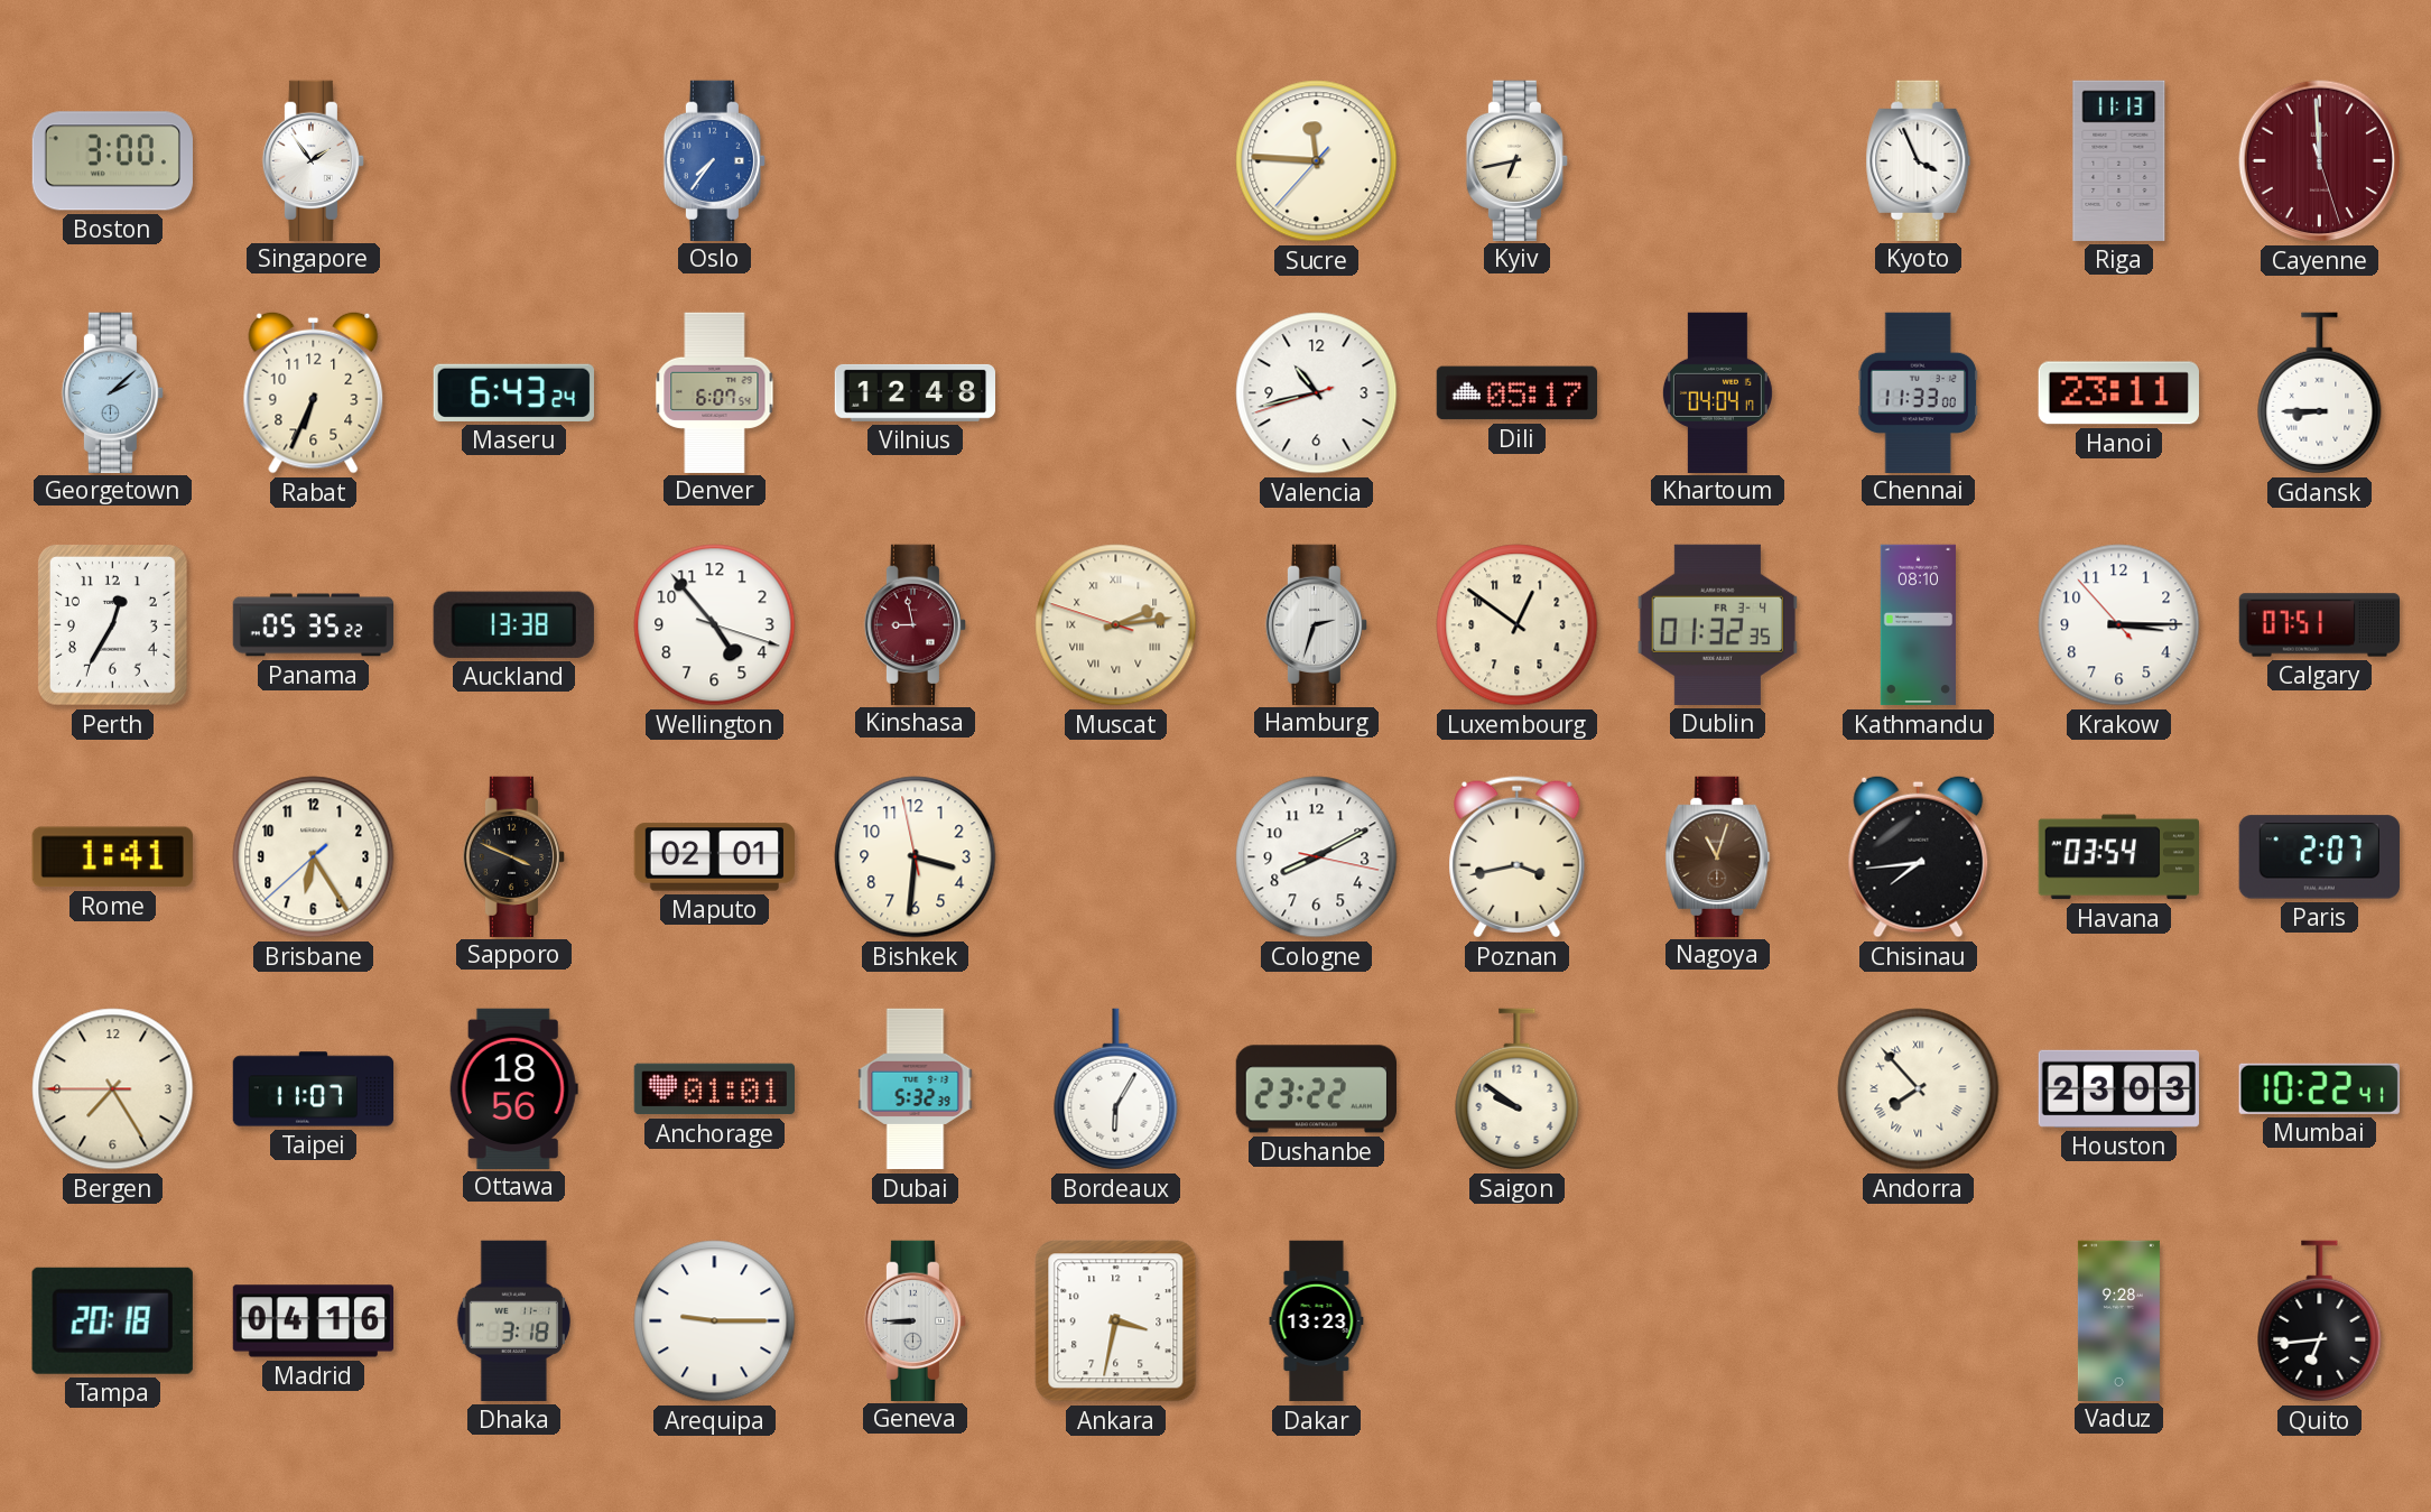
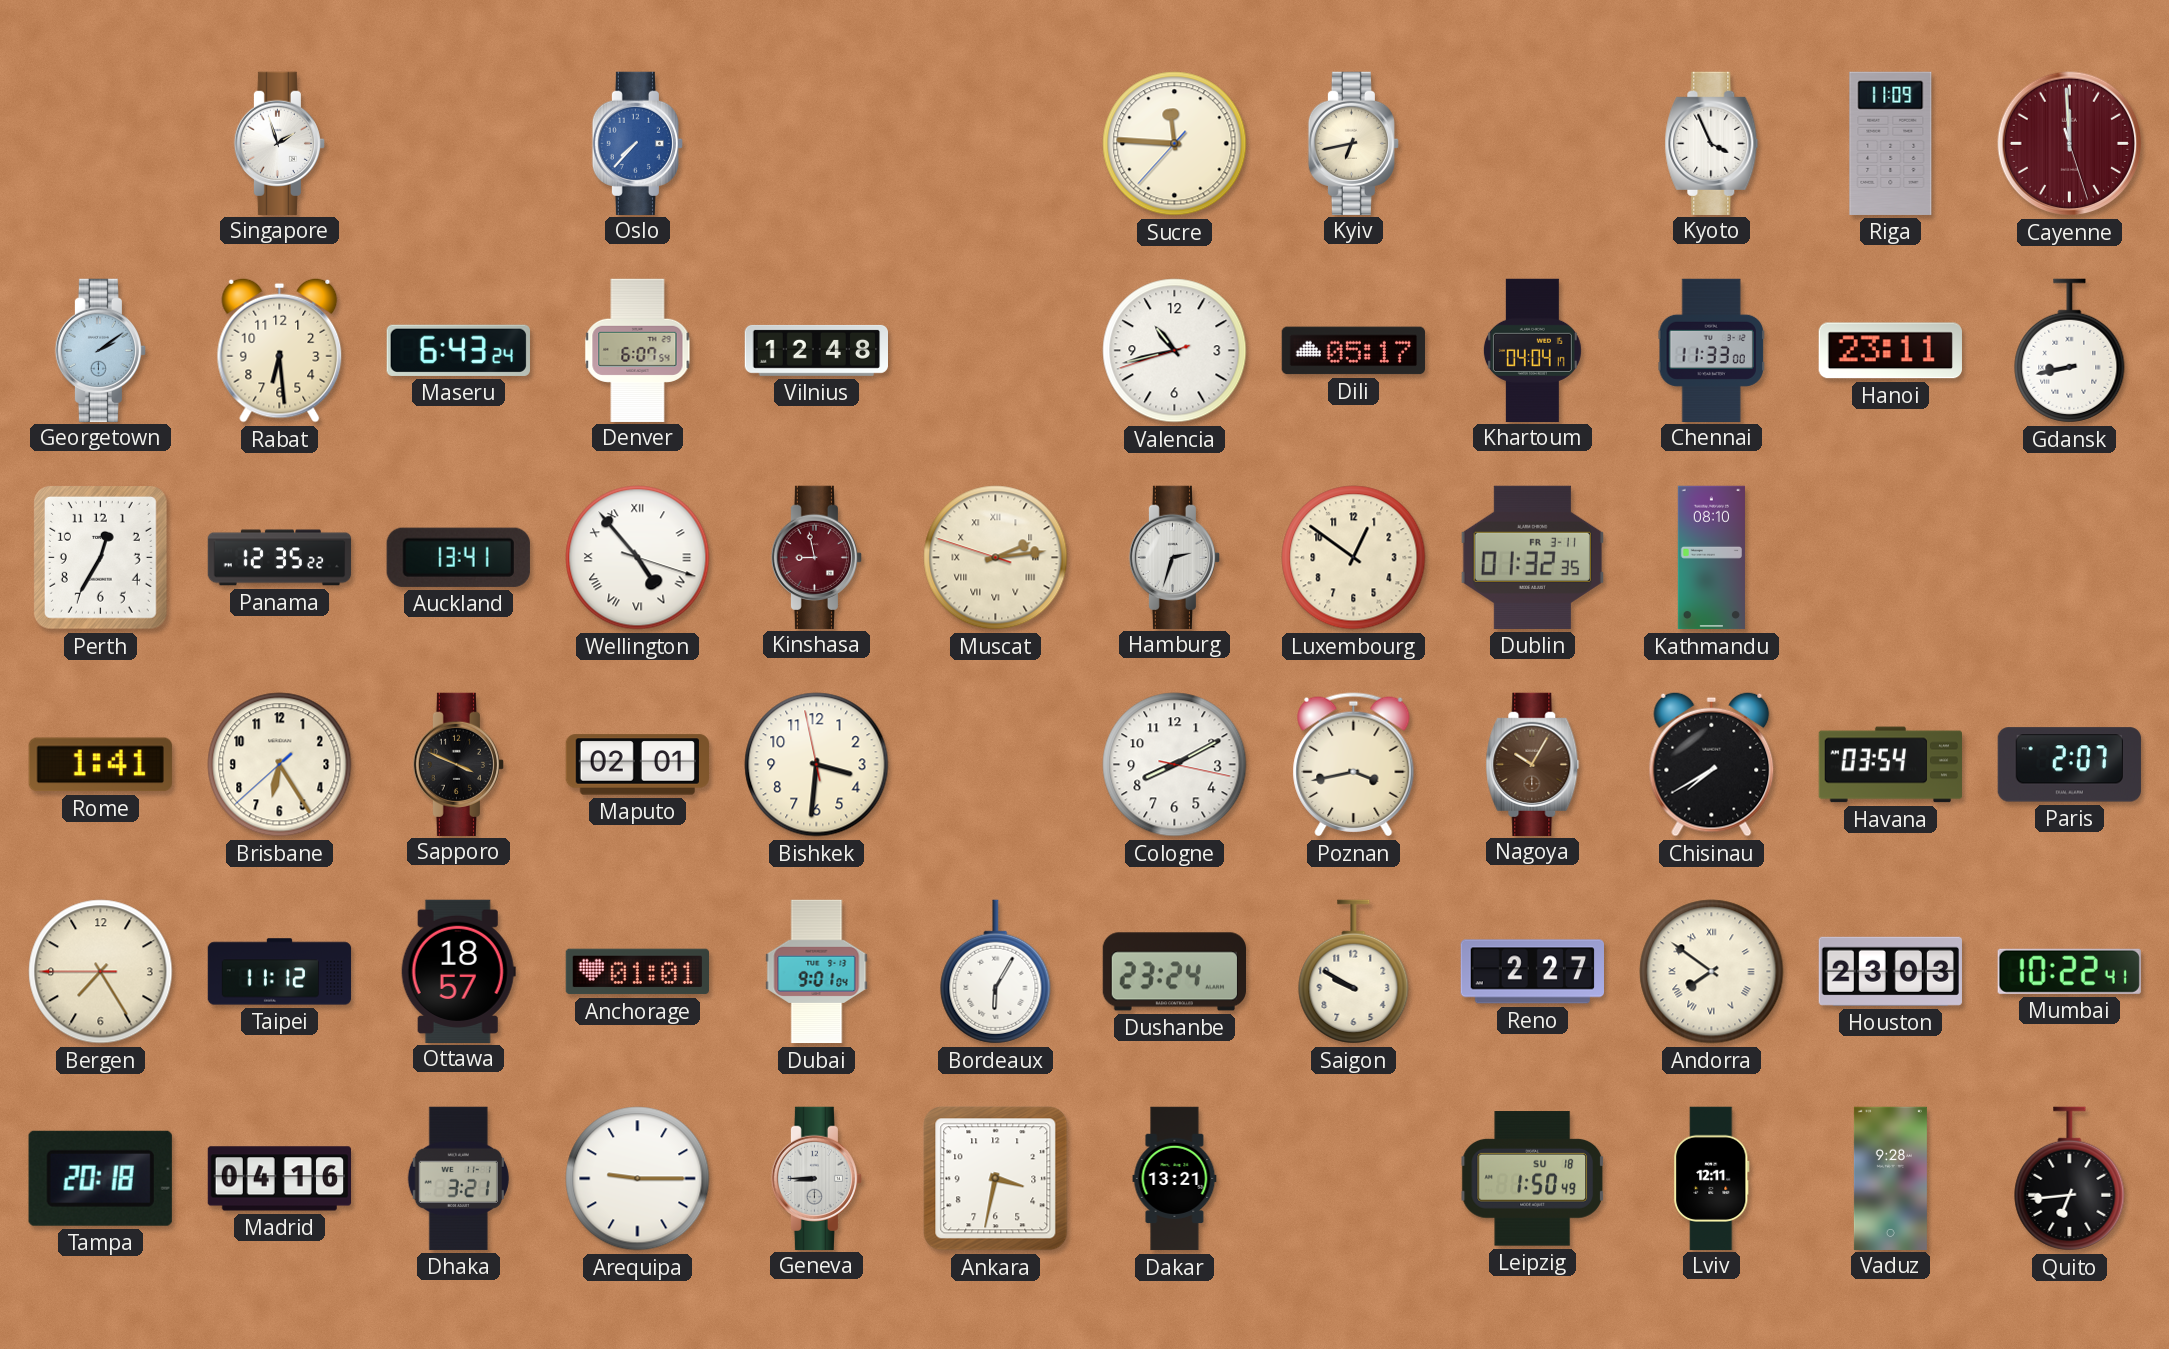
Boston: 3:00 -> none
Singapore: 1:54 -> 1:57
Oslo: 7:36 -> 7:37
Riga: 11:13 -> 11:09
Georgetown: 2:08 -> 2:09
Rabat: 6:34 -> 6:29
Gdansk: 8:45 -> 8:43
Panama: 05:35 -> 12:35
Auckland: 13:38 -> 13:41
Wellington numerals: Arabic -> Roman
Dublin date: FR 3-4 -> FR 3-11
Krakow: 3:14 -> none
Calgary: 07:51 -> none
Nagoya: 11:03 -> 10:05
Chisinau: 7:44 -> 7:40
Taipei: 11:07 -> 11:12
Ottawa: 18:56 -> 18:57
Dubai: 5:32 -> 9:01
Dushanbe: 23:22 -> 23:24
Saigon: 9:51 -> 9:50
Reno: none -> 2:27
Andorra: 7:53 -> 7:51
Dhaka: 3:18 -> 3:21
Dakar: 13:23 -> 13:21
Leipzig: none -> 1:50
Lviv: none -> 12:11
